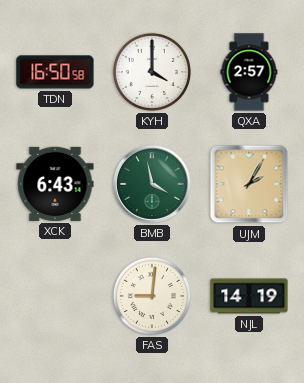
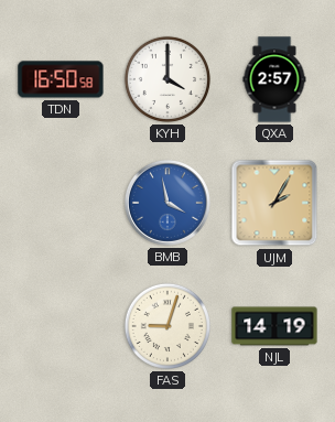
XCK: 6:43 -> none
BMB dial: green -> blue
FAS: 9:01 -> 9:03
